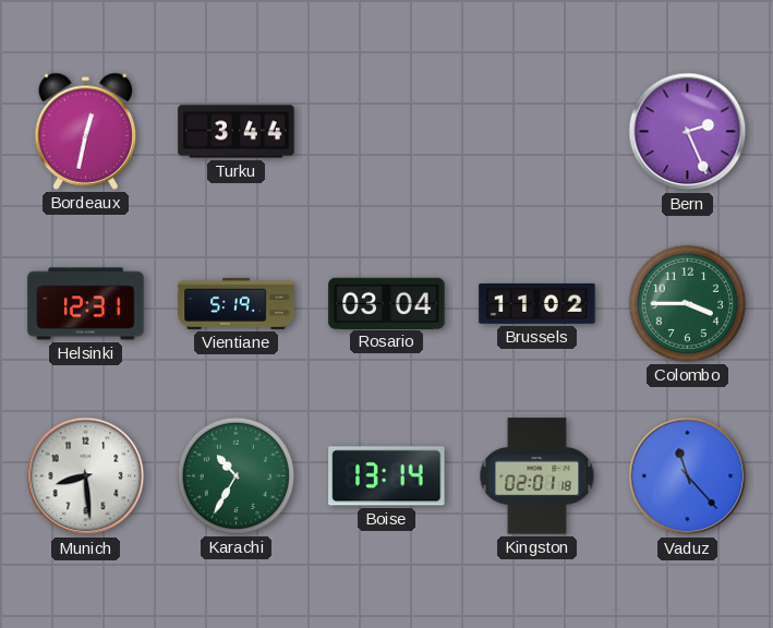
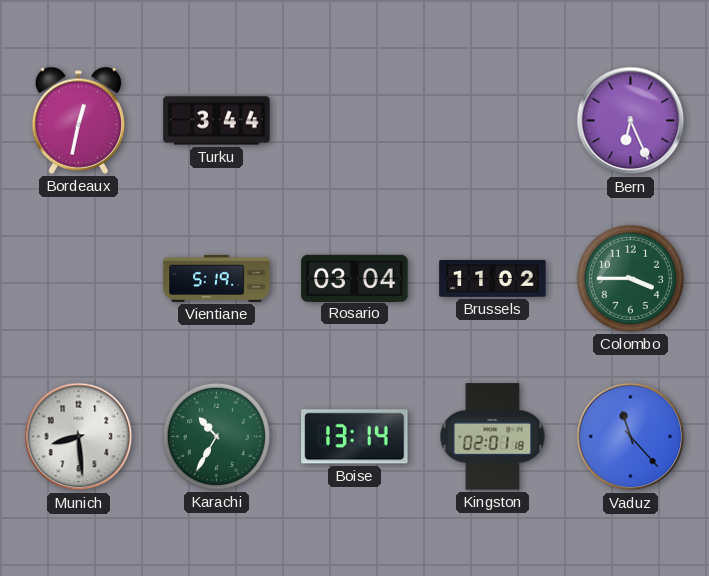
Bern: 2:26 -> 6:26
Helsinki: 12:31 -> none
